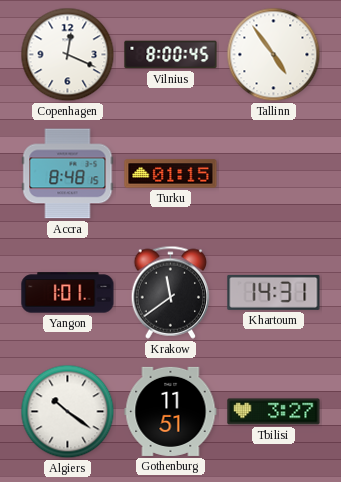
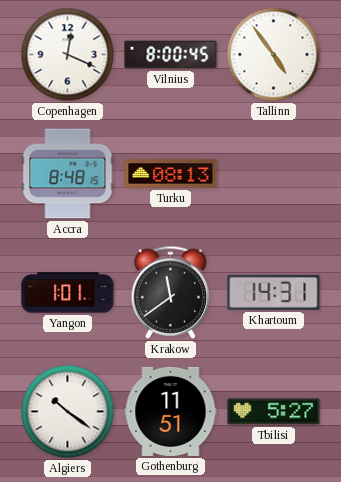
Turku: 01:15 -> 08:13
Tbilisi: 3:27 -> 5:27
